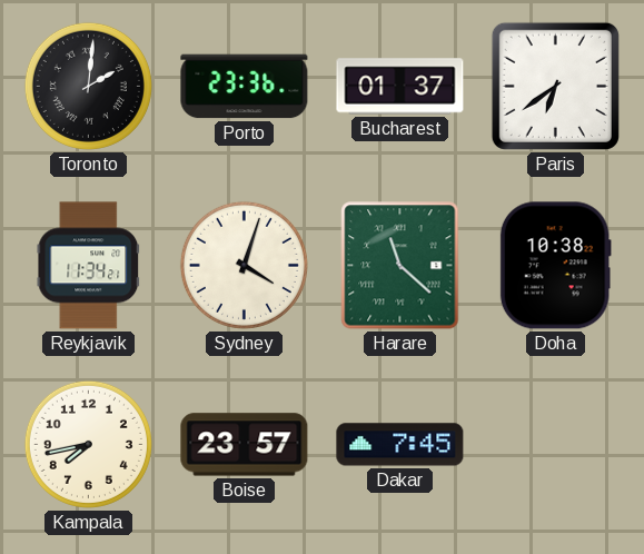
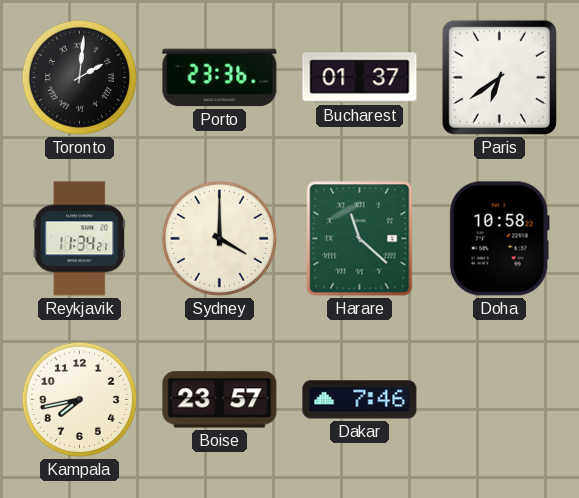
Sydney: 4:03 -> 4:00
Doha: 10:38 -> 10:58
Dakar: 7:45 -> 7:46
